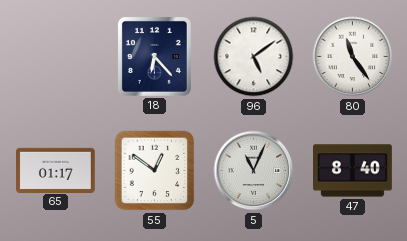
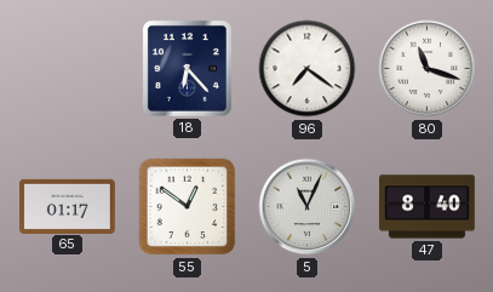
96: 5:09 -> 7:21
80: 11:24 -> 11:18
